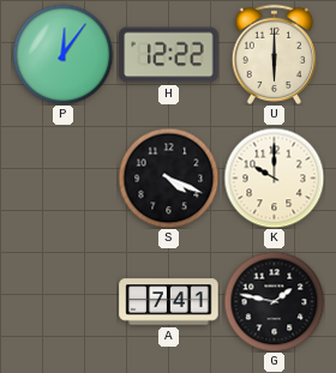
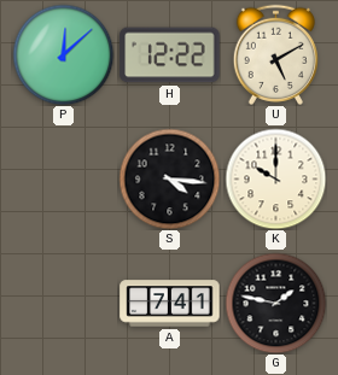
P: 12:06 -> 12:08
U: 6:00 -> 5:10
S: 4:19 -> 4:16
